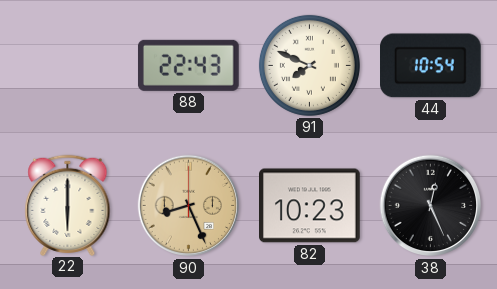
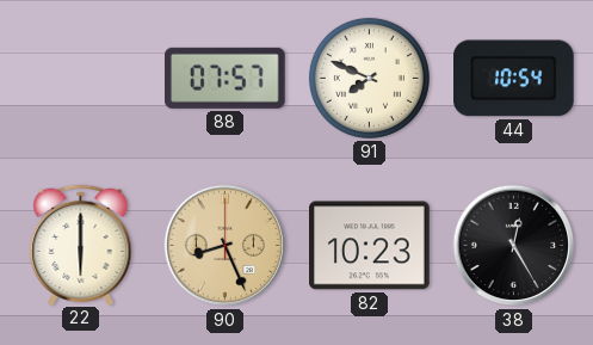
88: 22:43 -> 07:57
38: 12:26 -> 12:25
